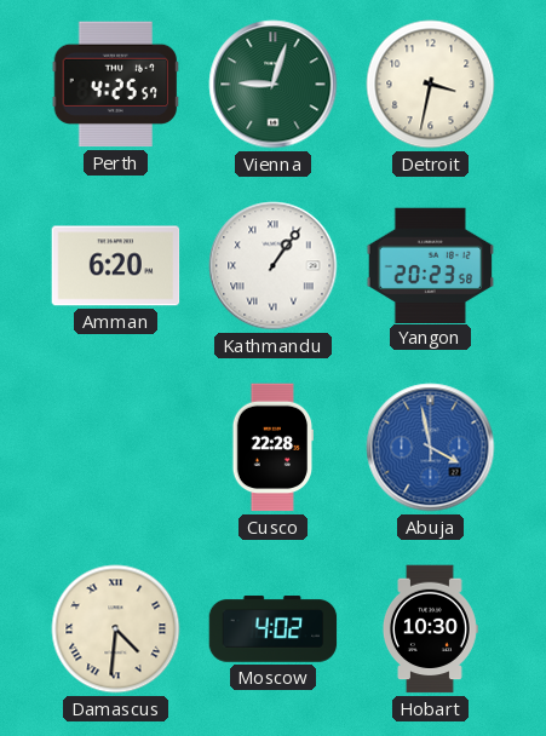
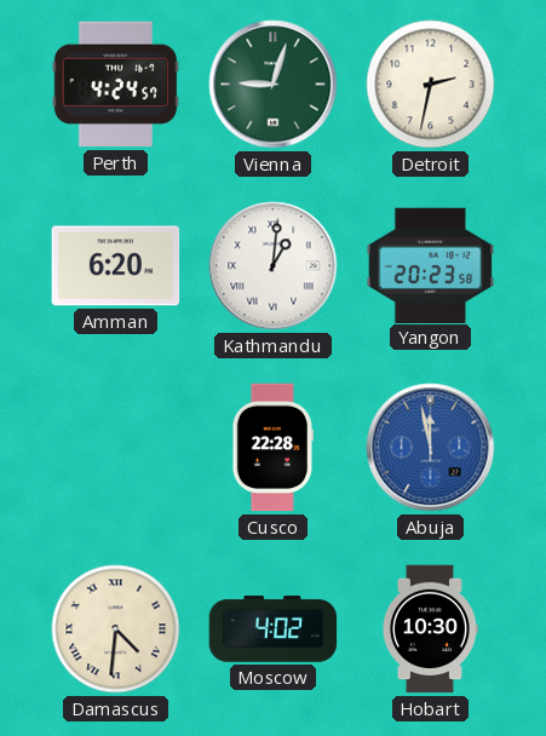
Perth: 4:25 -> 4:24
Detroit: 3:32 -> 2:32
Kathmandu: 1:06 -> 1:01
Abuja: 3:58 -> 11:58
